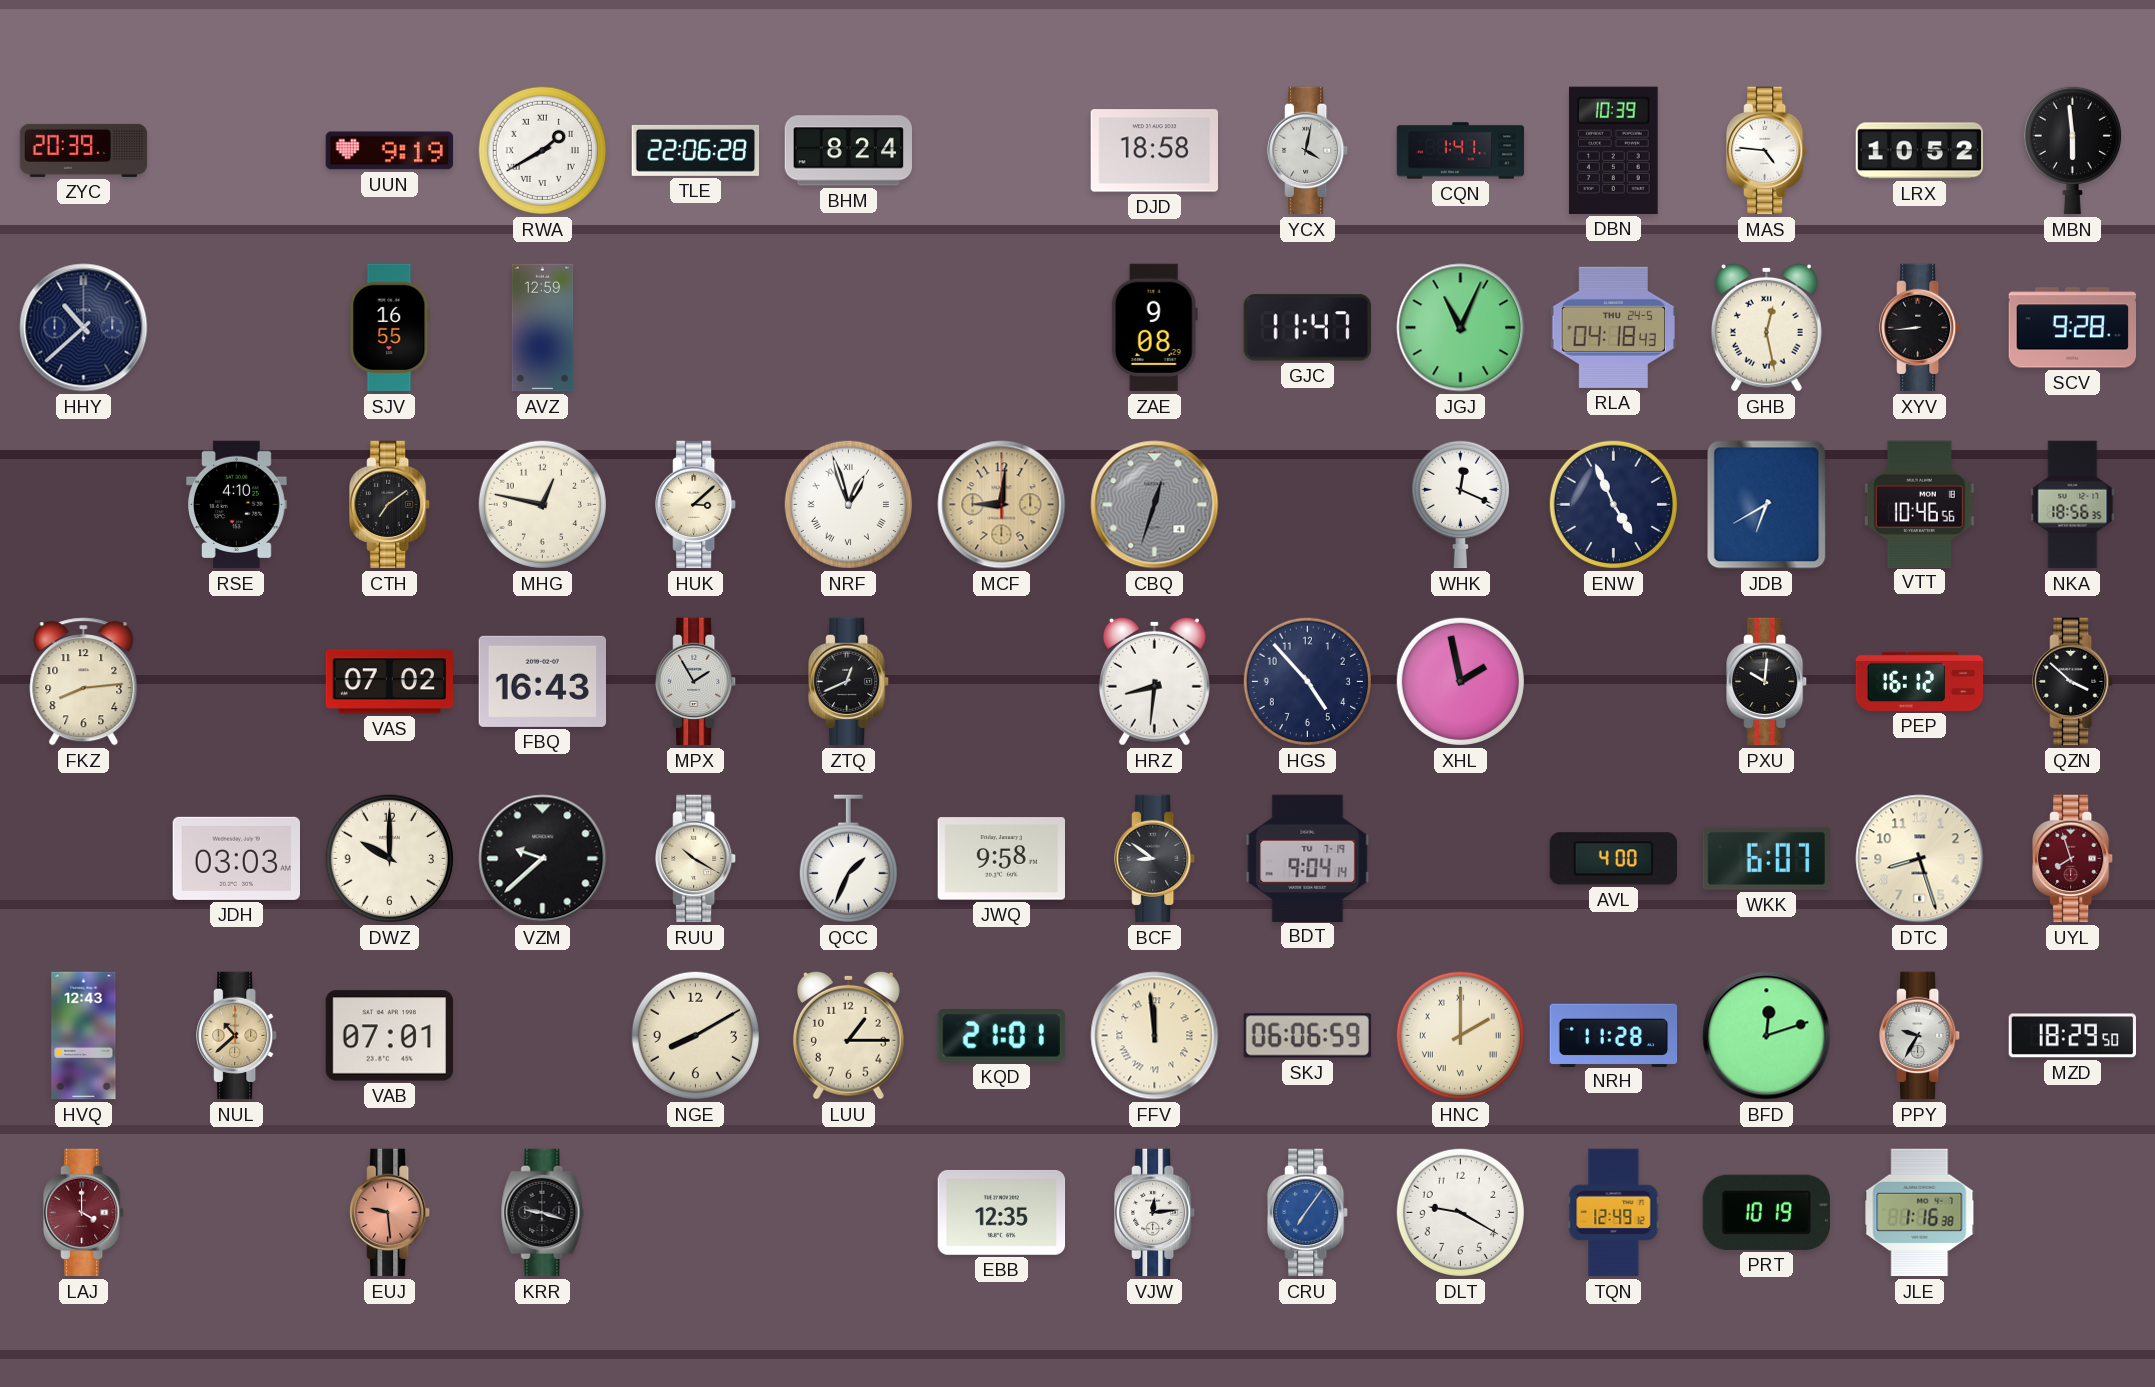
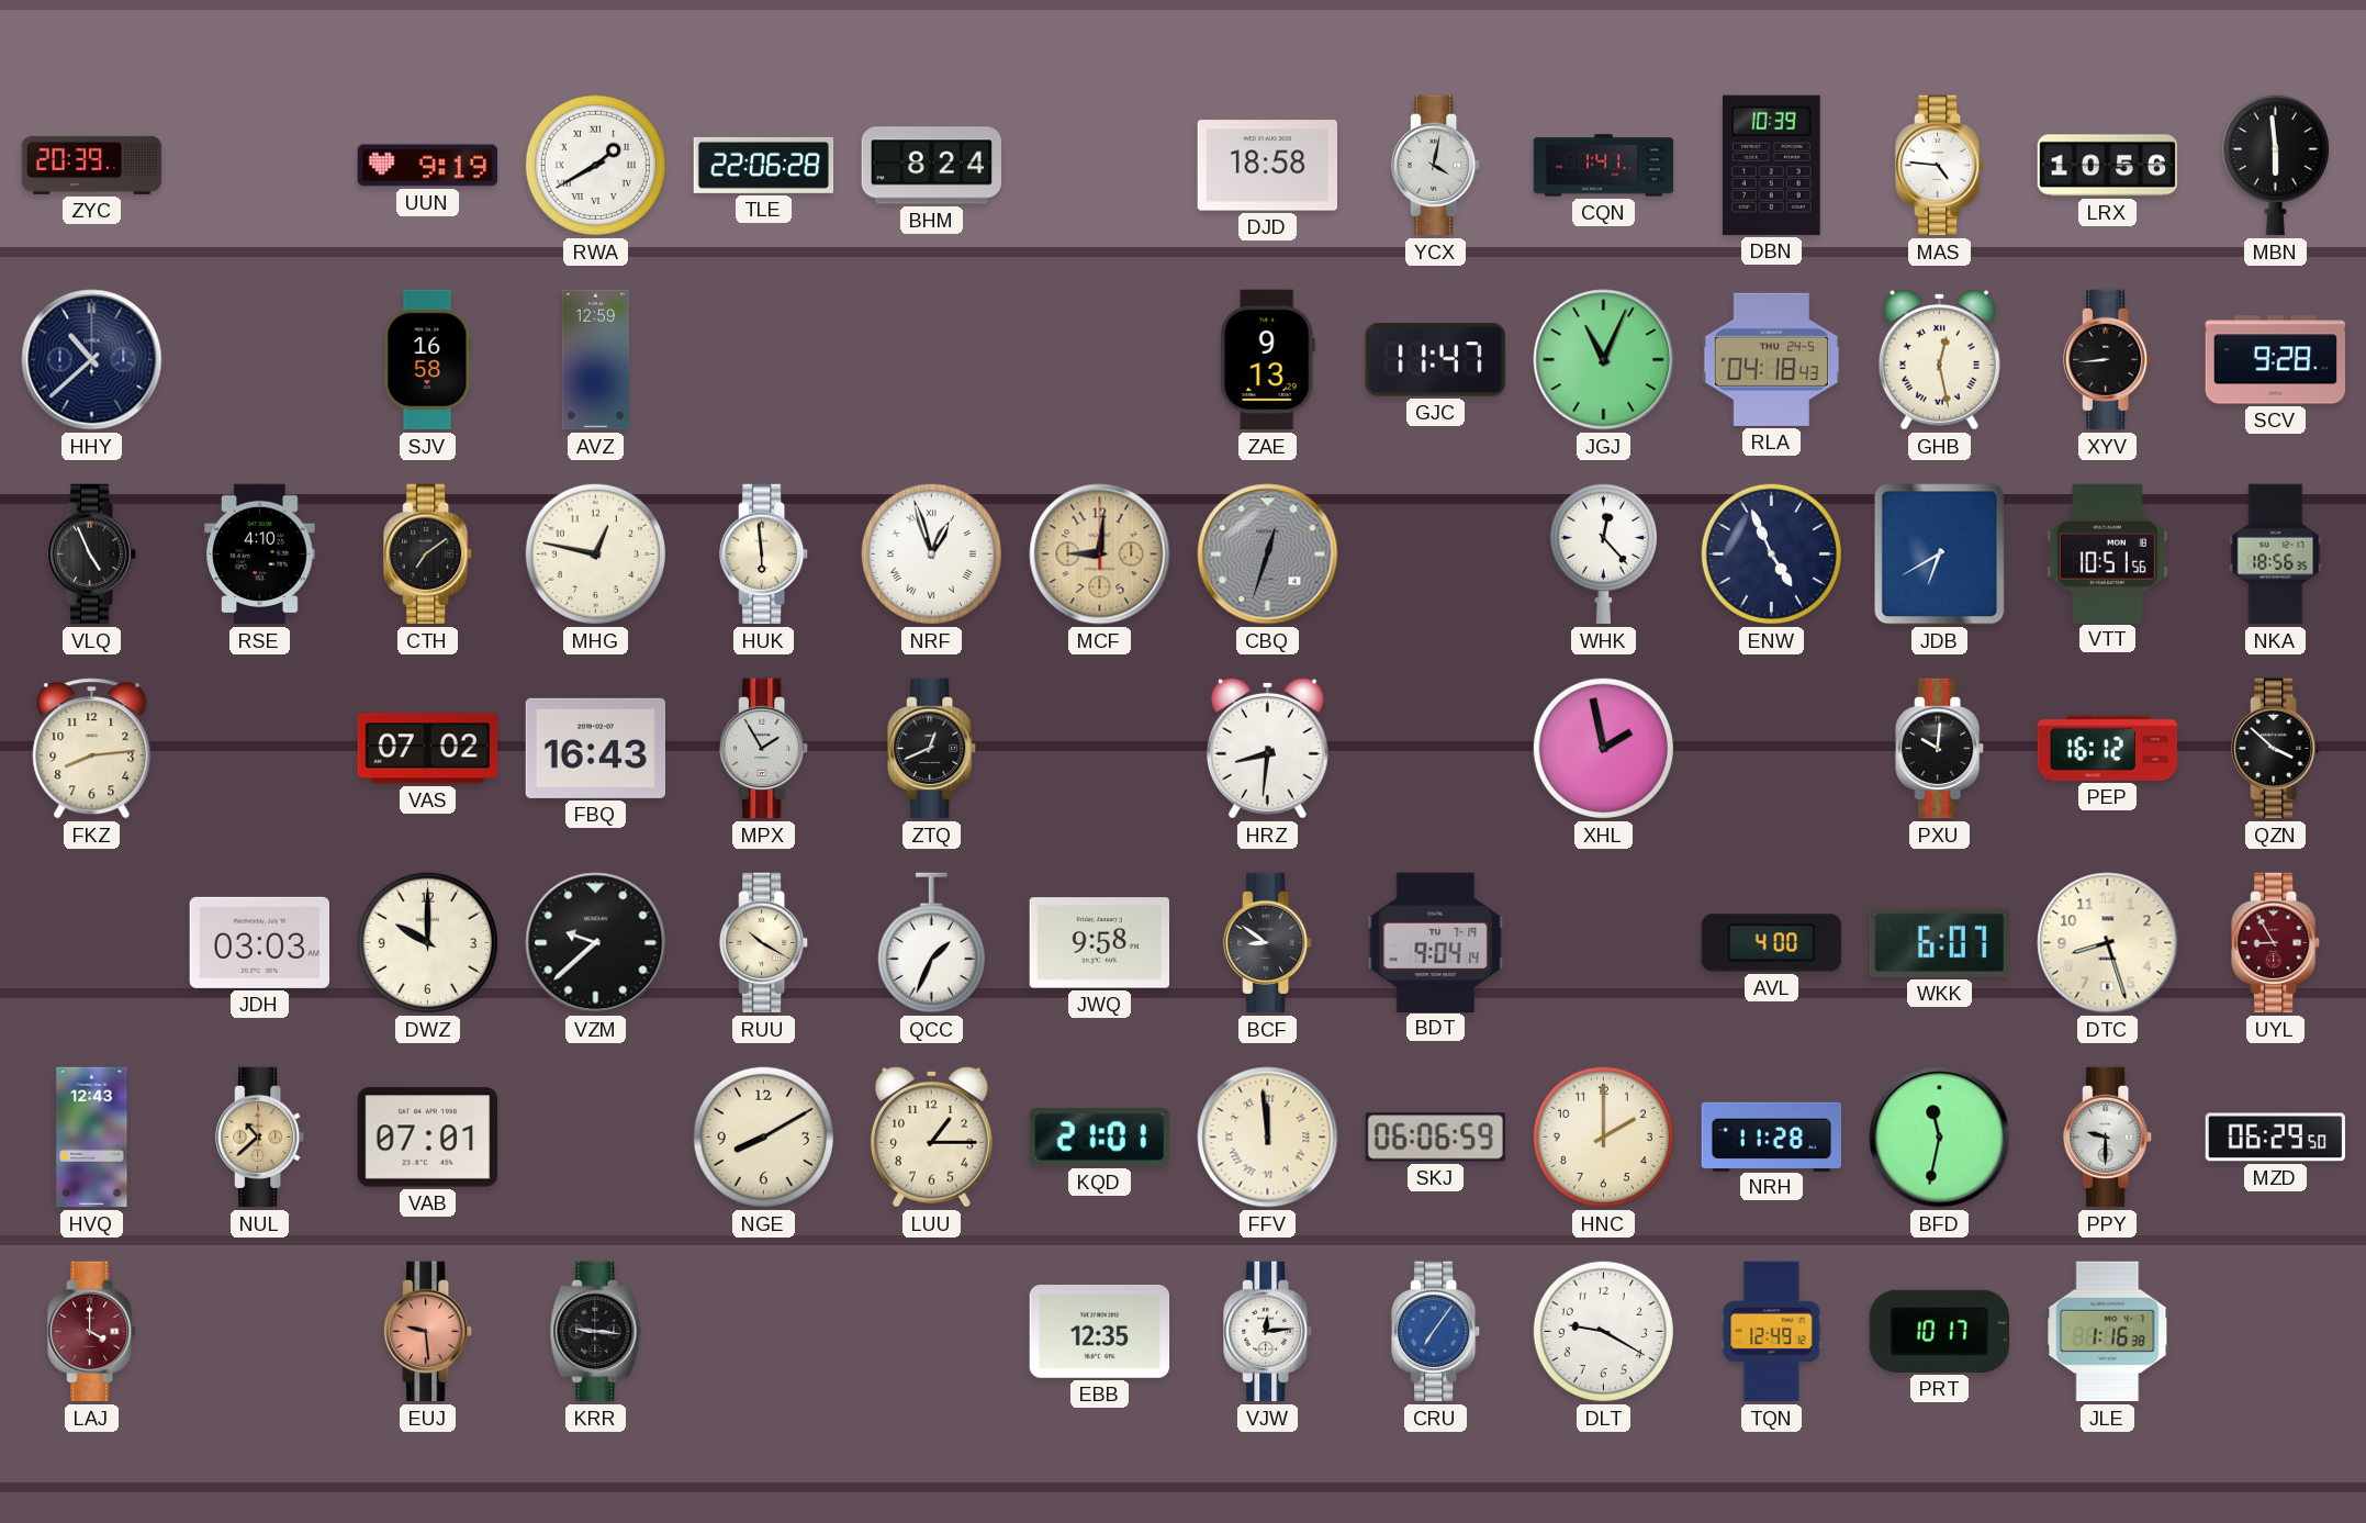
LRX: 10:52 -> 10:56
SJV: 16:55 -> 16:58
ZAE: 9:08 -> 9:13
VLQ: none -> 4:56
HUK: 3:08 -> 5:59
WHK: 12:19 -> 12:23
VTT: 10:46 -> 10:51
HGS: 4:53 -> none
UYL: 7:57 -> 8:55
HNC numerals: Roman -> Arabic
BFD: 12:12 -> 11:32
PPY: 9:35 -> 9:30
MZD: 18:29 -> 06:29
KRR: 9:18 -> 9:16
PRT: 10:19 -> 10:17
